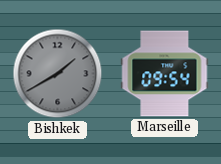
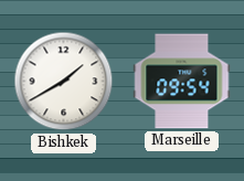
Bishkek dial: grey -> white
